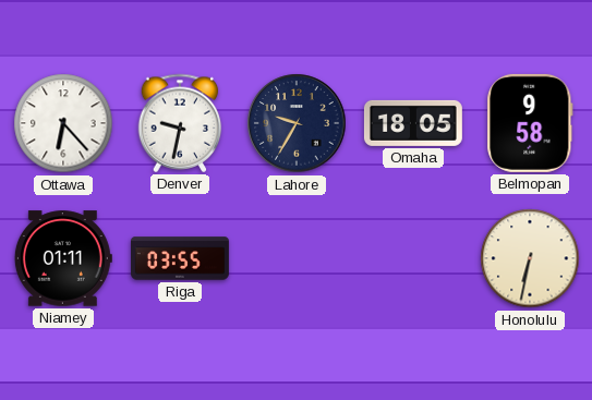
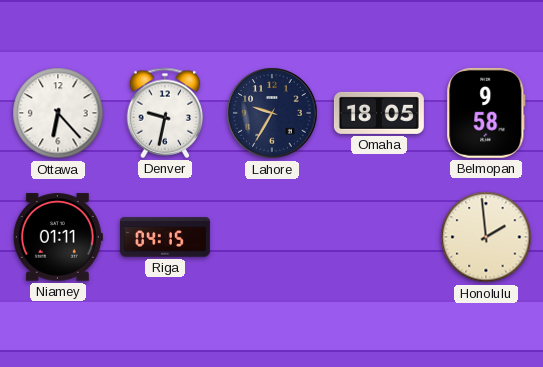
Riga: 03:55 -> 04:15
Honolulu: 6:32 -> 1:59
